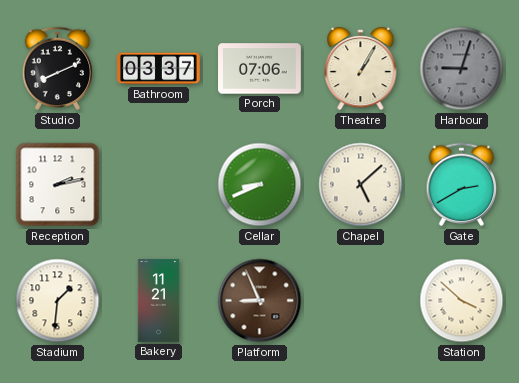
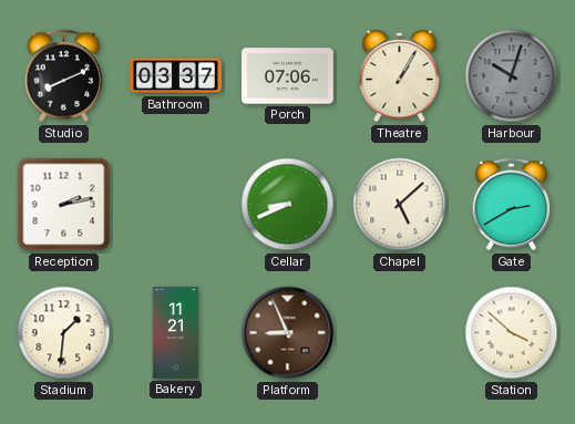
Harbour: 9:03 -> 10:03
